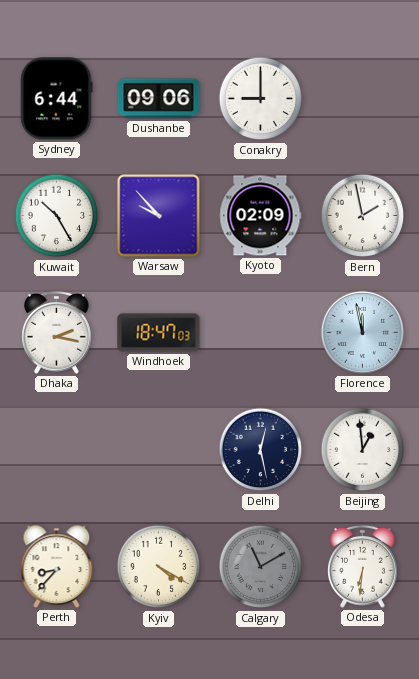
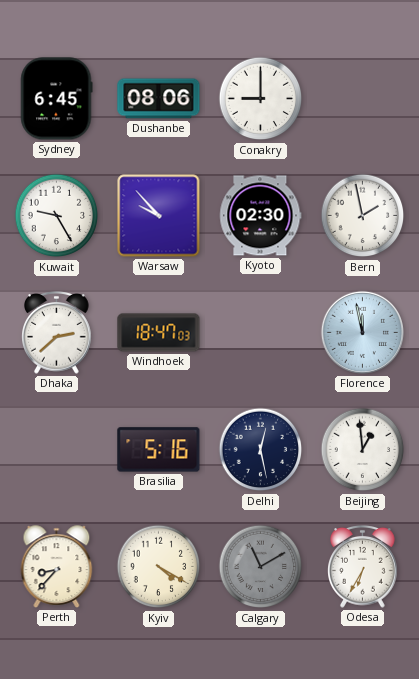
Sydney: 6:44 -> 6:45
Dushanbe: 09:06 -> 08:06
Kuwait: 10:25 -> 9:25
Kyoto: 02:09 -> 02:30
Dhaka: 2:17 -> 2:38
Brasilia: none -> 5:16
Odesa: 6:31 -> 6:35
